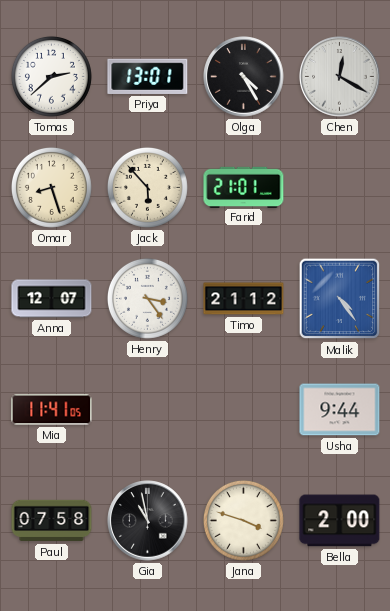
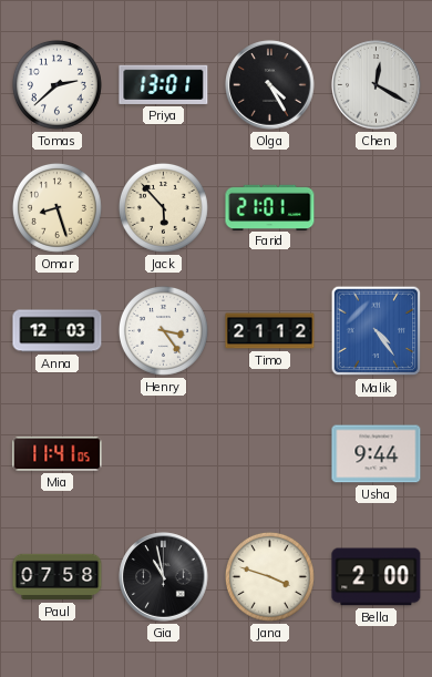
Anna: 12:07 -> 12:03
